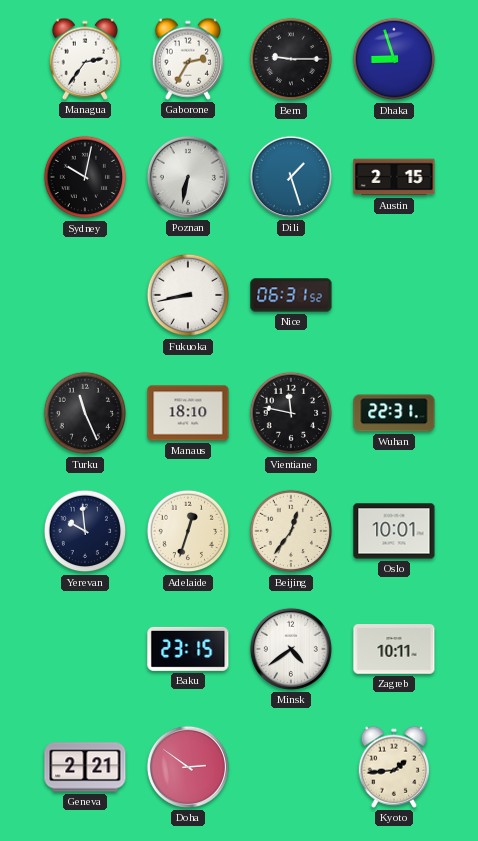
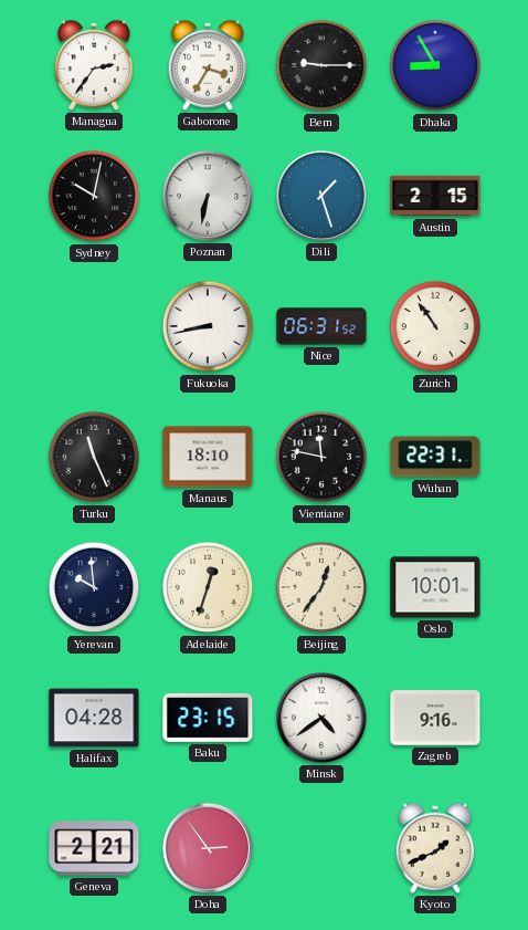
Gaborone: 2:35 -> 3:35
Dhaka: 8:57 -> 8:55
Zurich: none -> 10:54
Halifax: none -> 04:28
Zagreb: 10:11 -> 9:16
Doha: 2:51 -> 2:54
Kyoto: 1:44 -> 1:41
